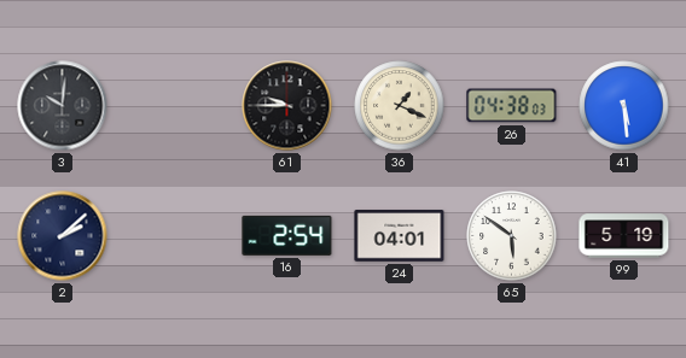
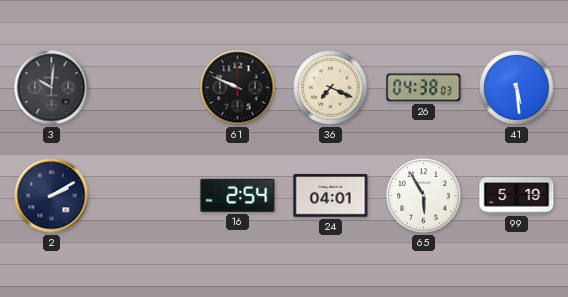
61: 9:45 -> 9:49
36: 1:19 -> 7:19
2: 2:08 -> 2:10
65: 5:51 -> 5:55
